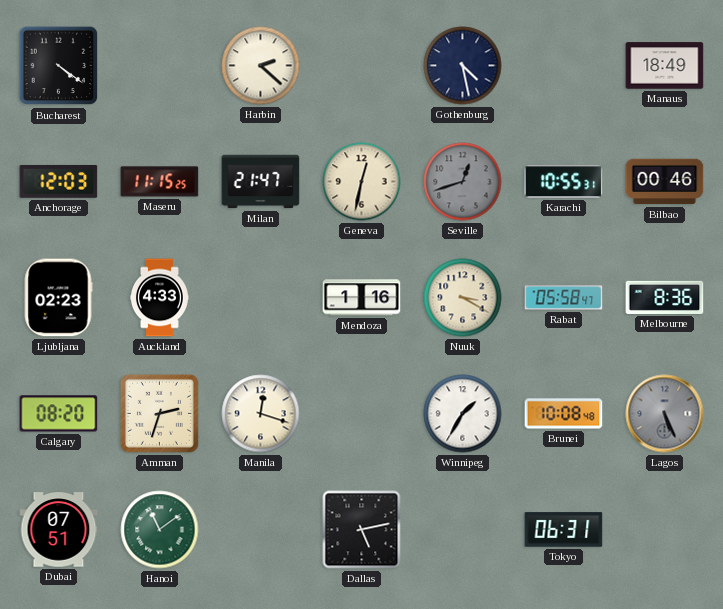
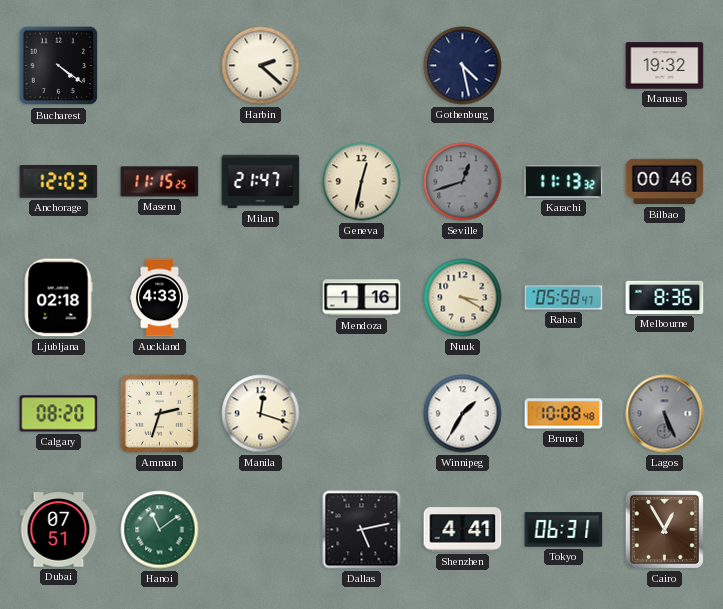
Manaus: 18:49 -> 19:32
Karachi: 10:55 -> 11:13
Ljubljana: 02:23 -> 02:18
Shenzhen: none -> 4:41
Cairo: none -> 12:55
